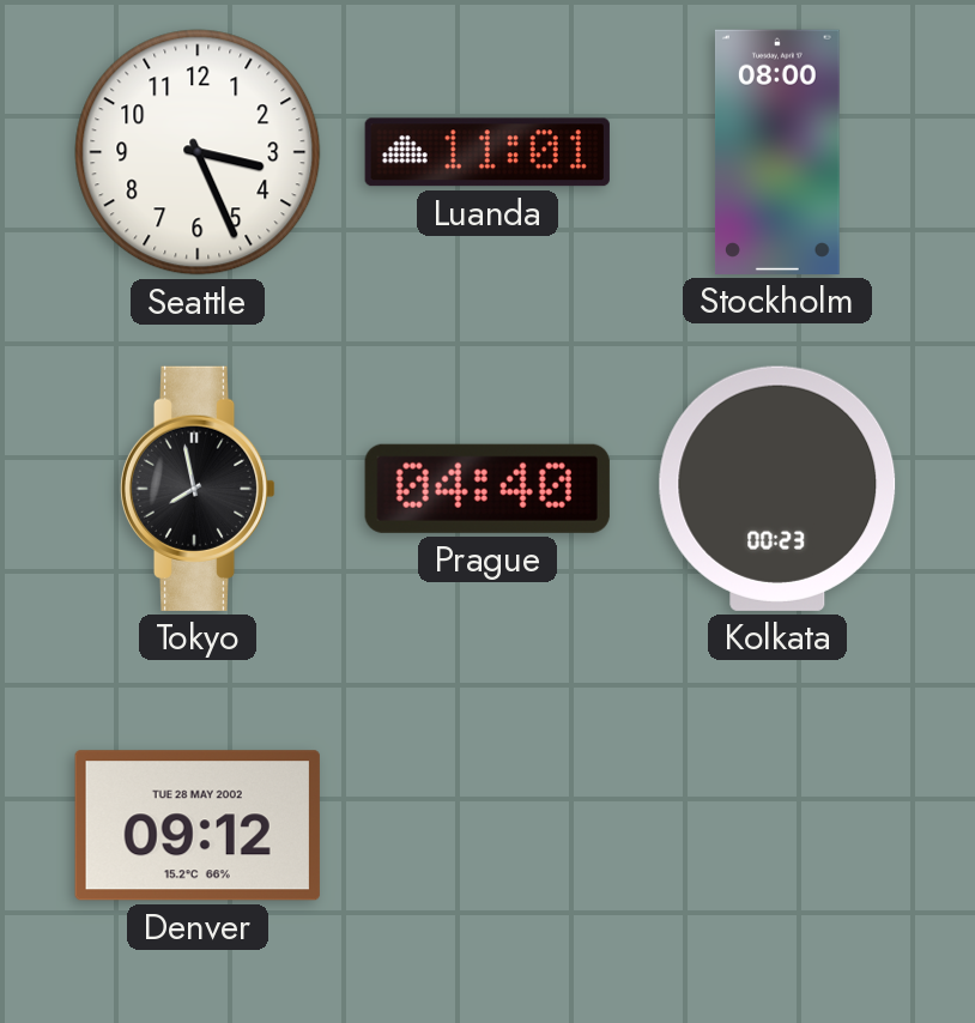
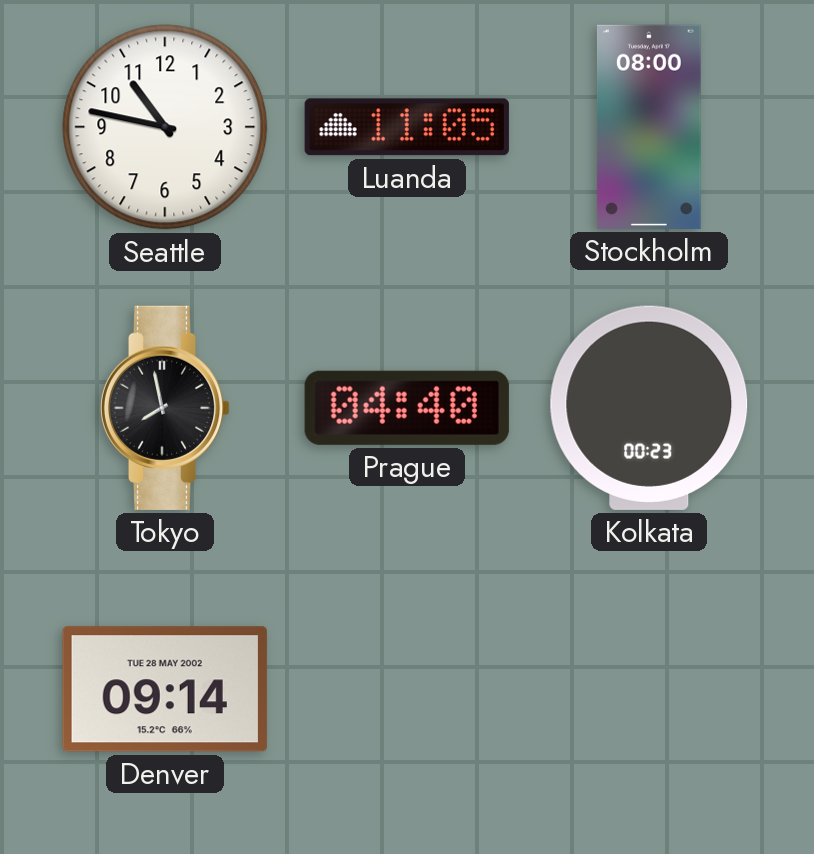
Seattle: 3:26 -> 10:47
Luanda: 11:01 -> 11:05
Denver: 09:12 -> 09:14
